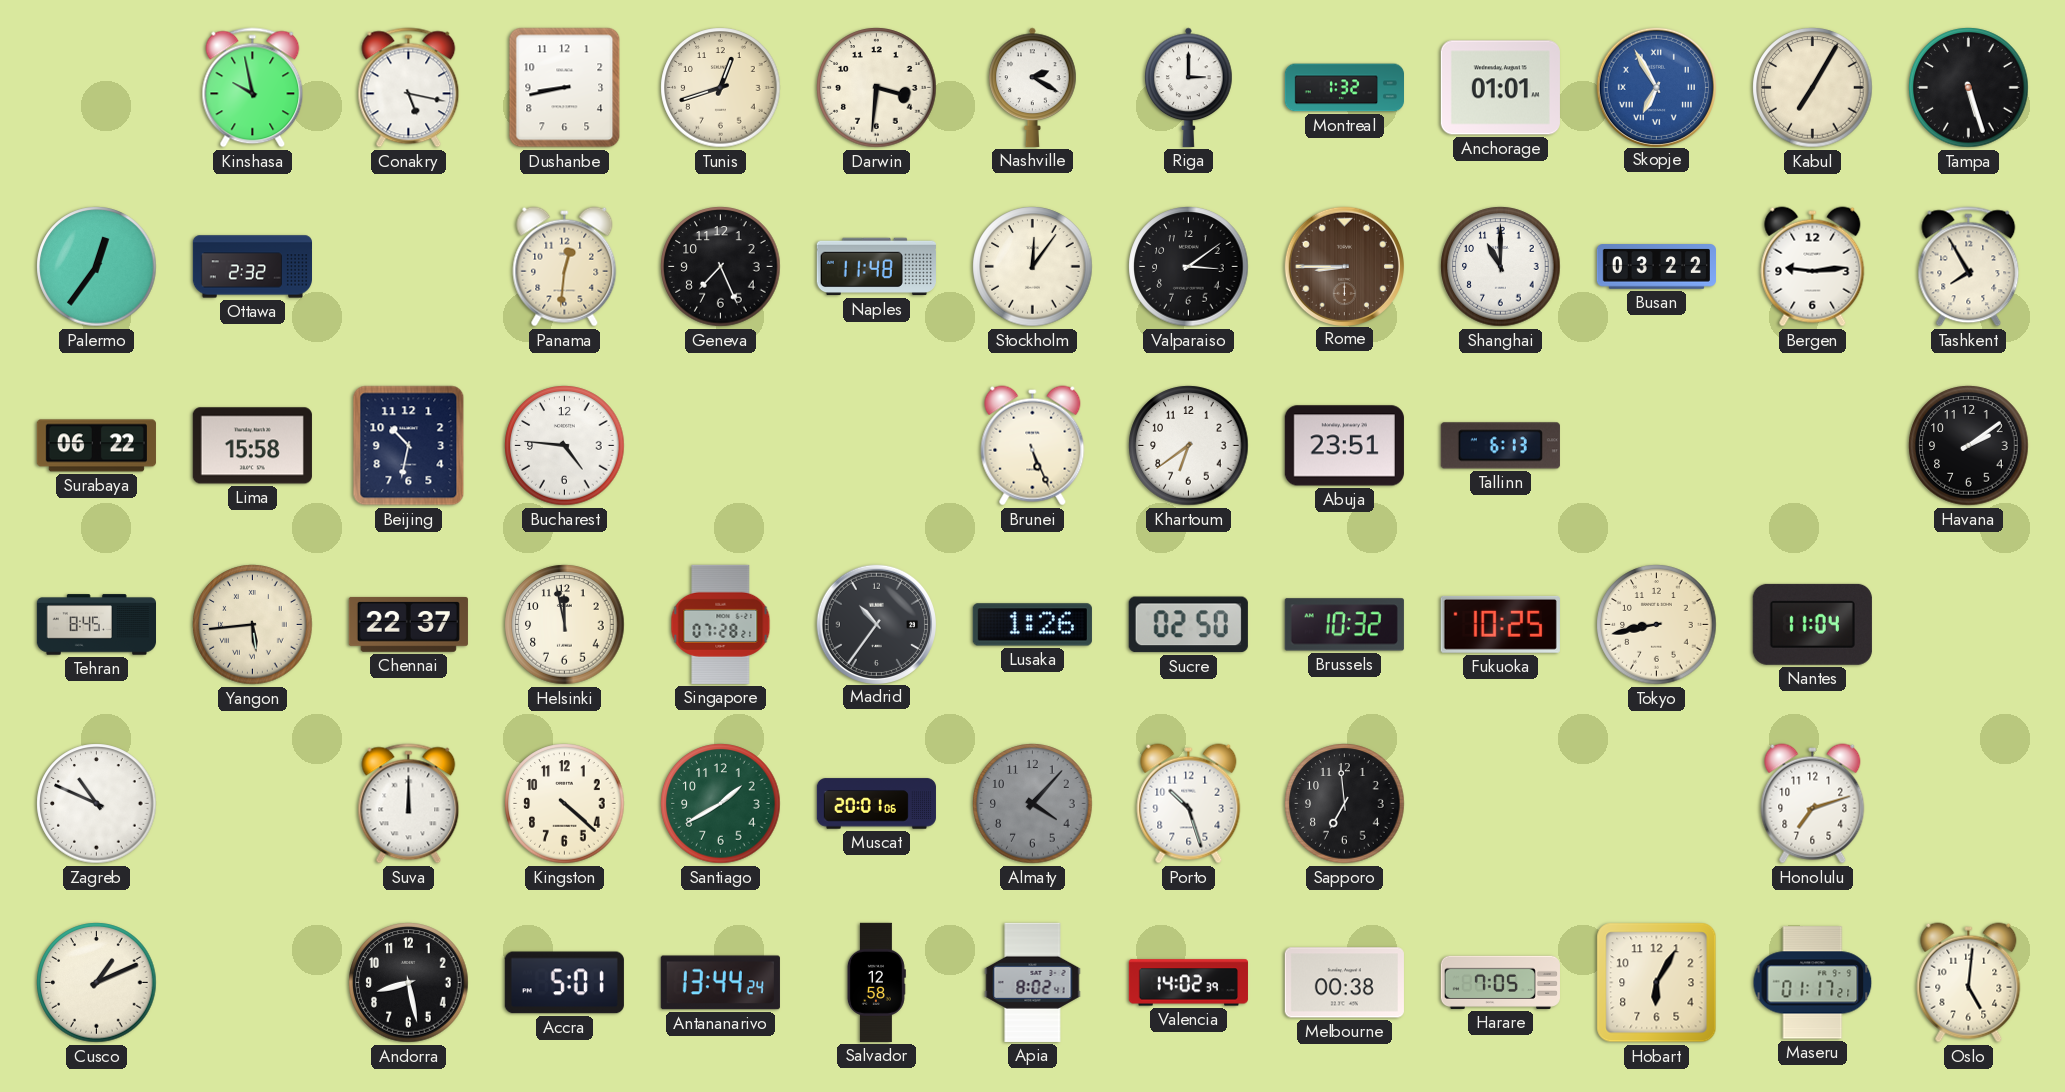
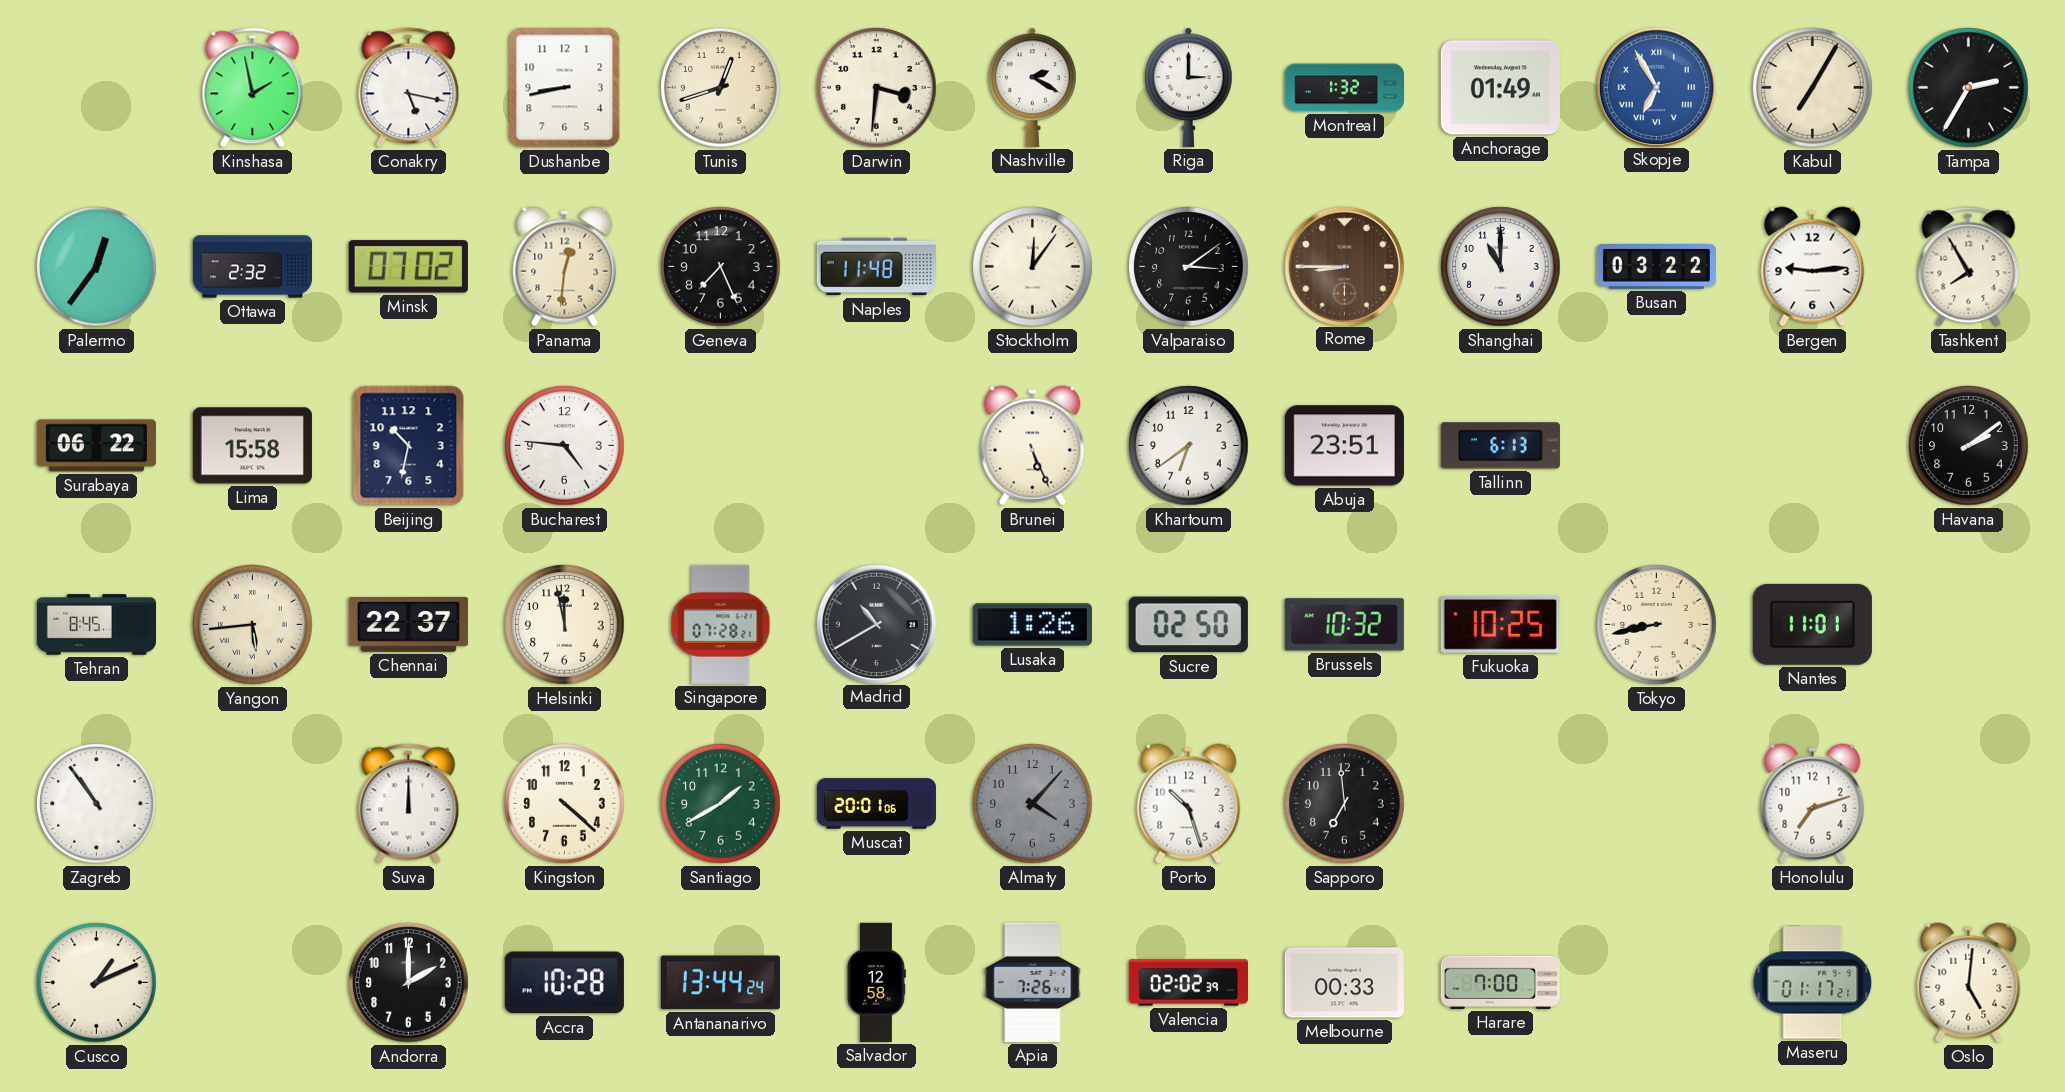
Kinshasa: 9:58 -> 1:58
Anchorage: 01:01 -> 01:49
Tampa: 5:27 -> 2:35
Minsk: none -> 07:02
Madrid: 10:36 -> 10:40
Nantes: 11:04 -> 11:01
Zagreb: 10:49 -> 10:54
Andorra: 8:28 -> 2:00
Accra: 5:01 -> 10:28
Apia: 8:02 -> 7:26
Valencia: 14:02 -> 02:02
Melbourne: 00:38 -> 00:33
Harare: 7:05 -> 7:00
Hobart: 6:05 -> none
